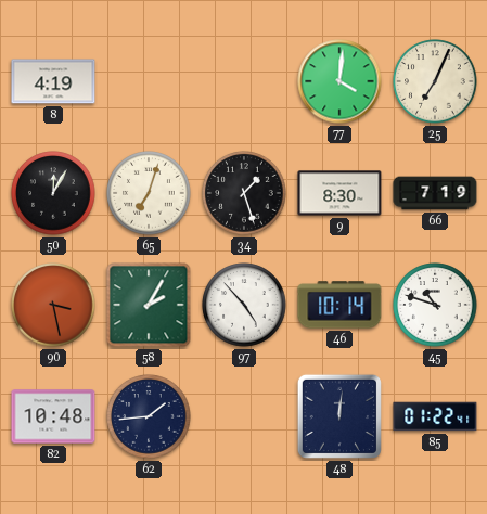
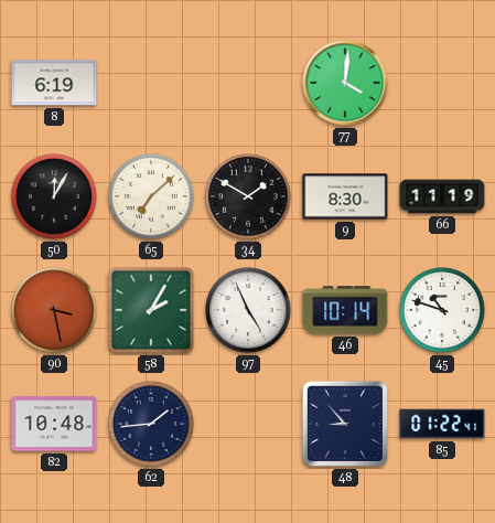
8: 4:19 -> 6:19
25: 7:04 -> none
65: 7:03 -> 7:08
34: 1:27 -> 1:50
66: 7:19 -> 11:19
97: 4:53 -> 4:56
48: 12:01 -> 8:53
